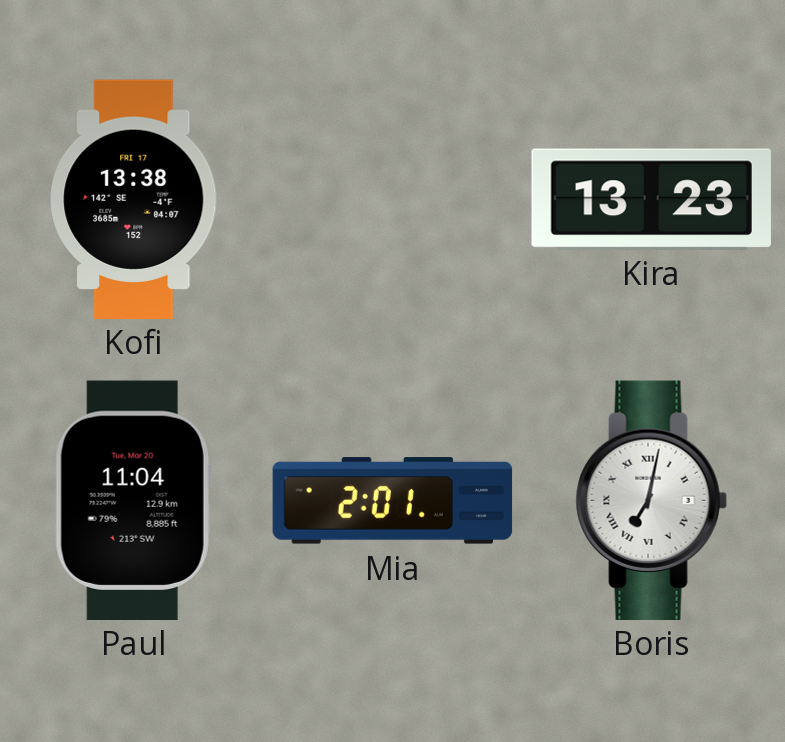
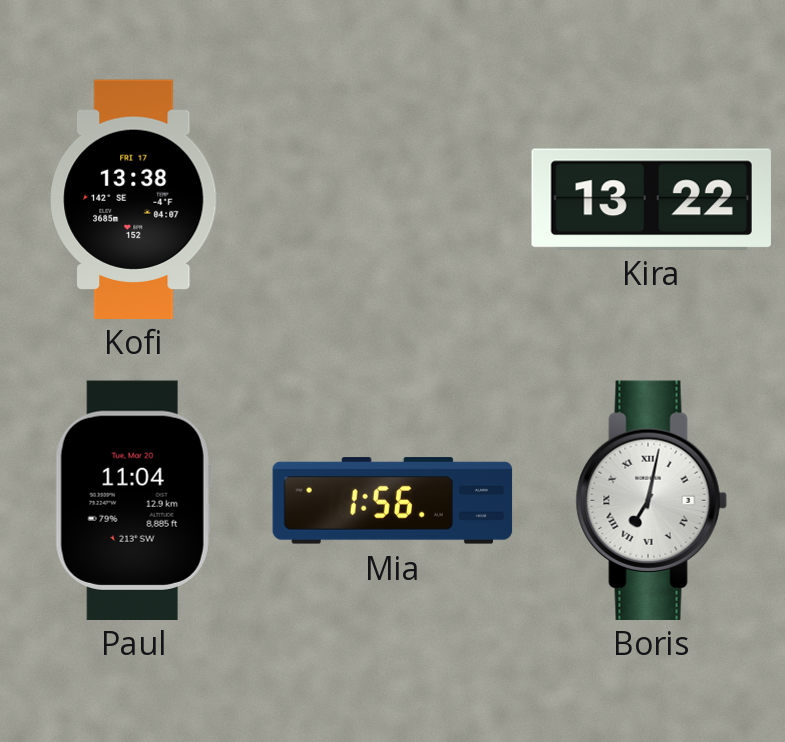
Kira: 13:23 -> 13:22
Mia: 2:01 -> 1:56
